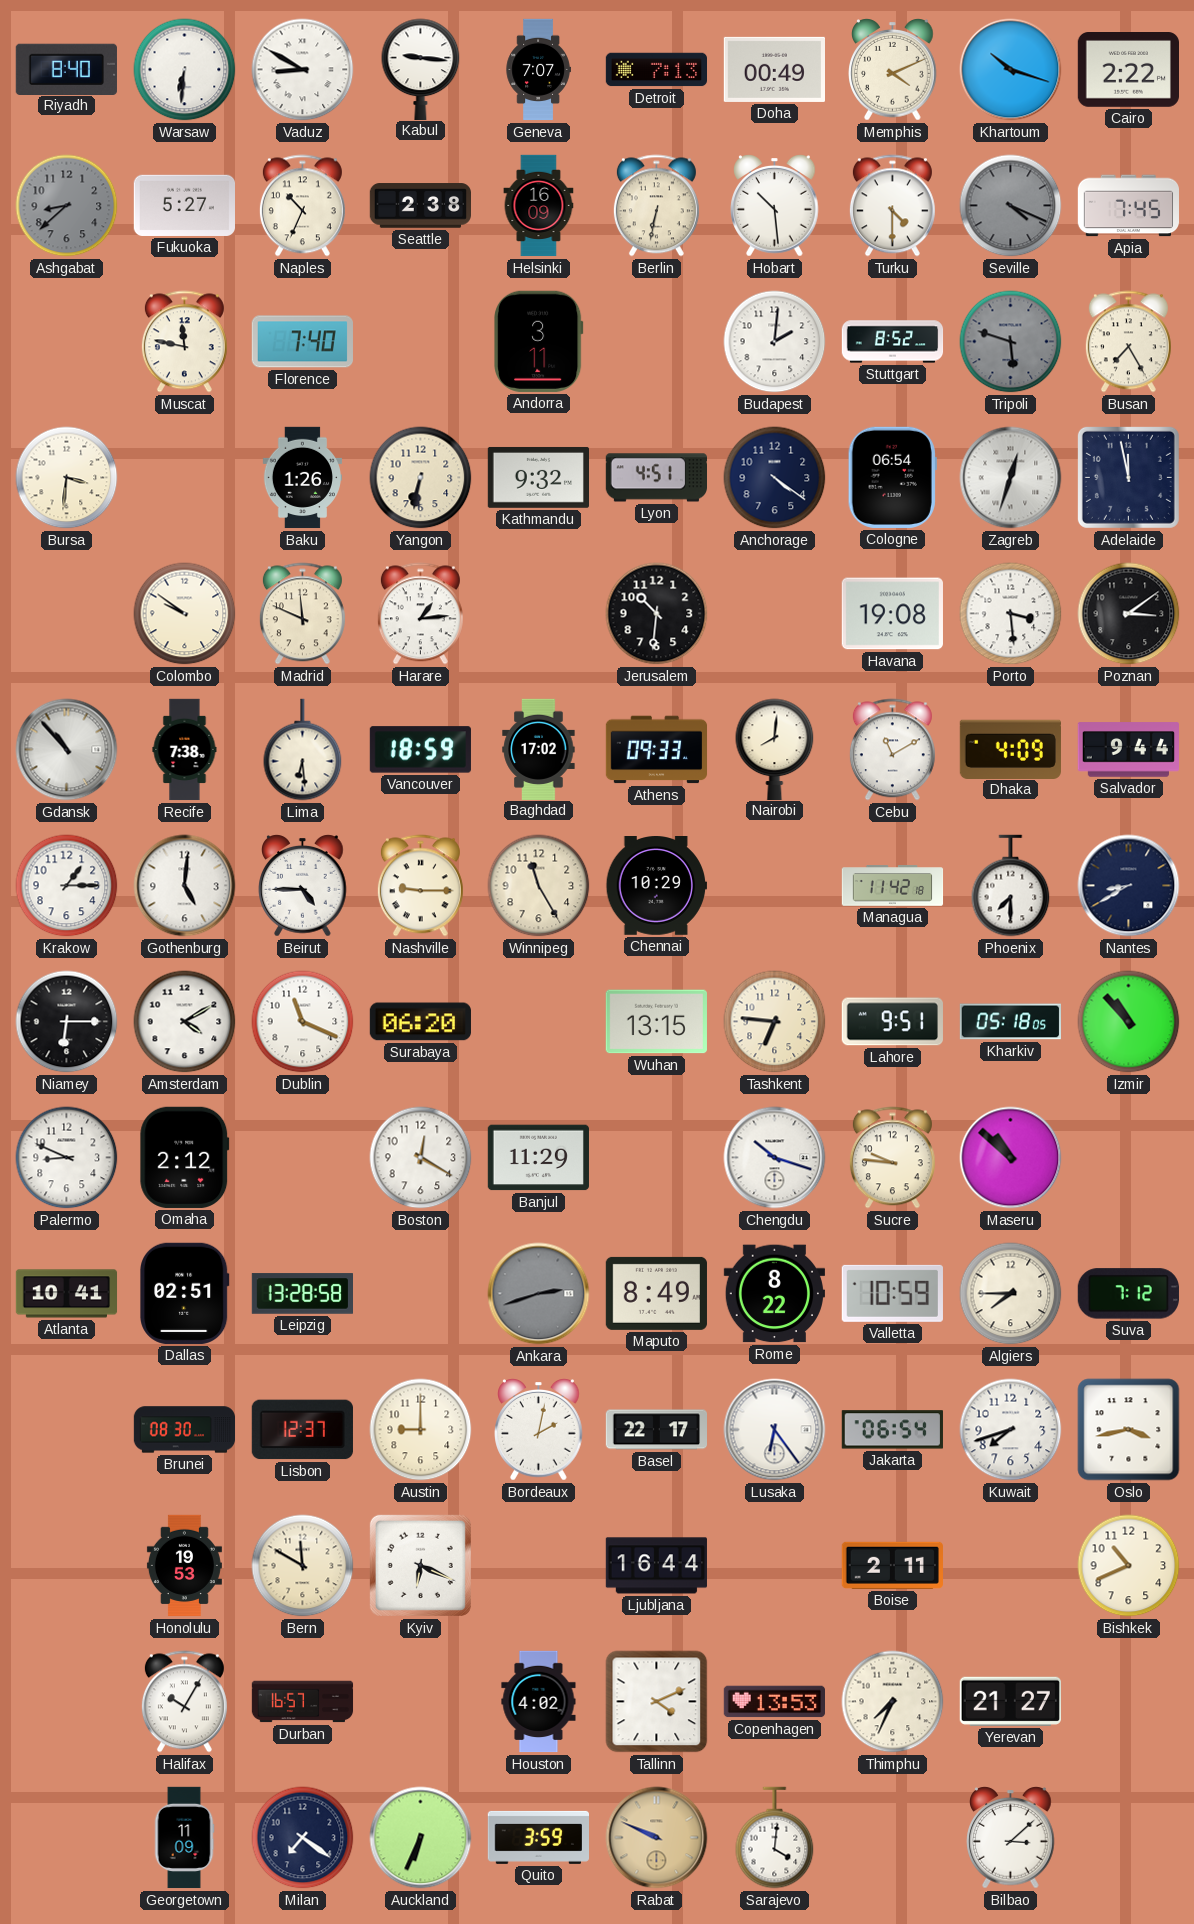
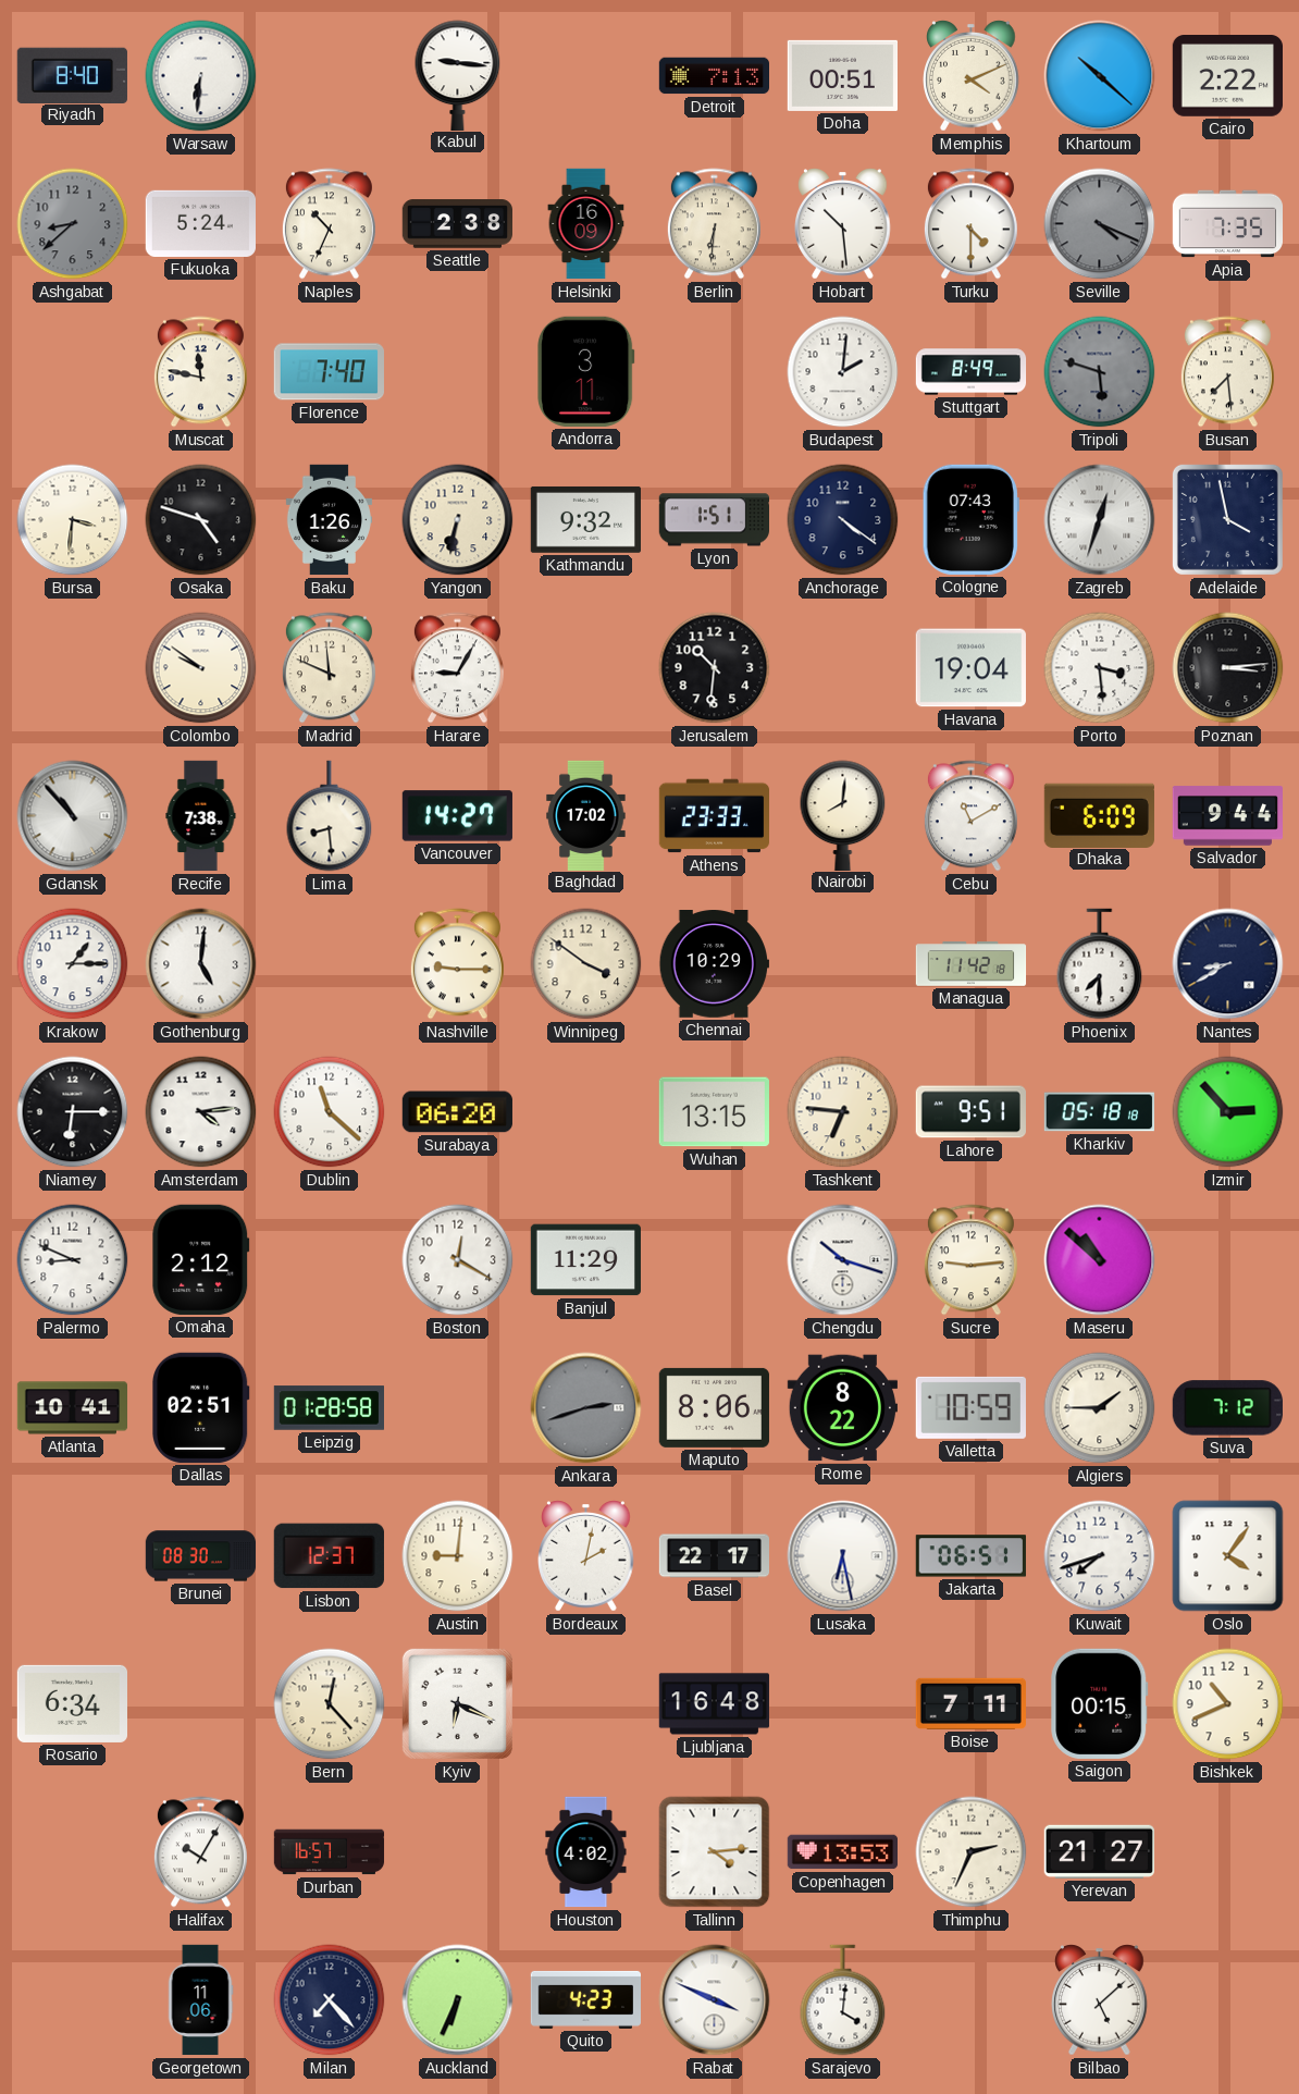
Vaduz: 8:50 -> none
Geneva: 7:07 -> none
Doha: 00:49 -> 00:51
Khartoum: 10:18 -> 10:22
Fukuoka: 5:27 -> 5:24
Berlin: 6:32 -> 6:31
Apia: 7:45 -> 7:35
Stuttgart: 8:52 -> 8:49
Busan: 7:25 -> 7:29
Osaka: none -> 4:48
Lyon: 4:51 -> 1:51
Cologne: 06:54 -> 07:43
Adelaide: 11:58 -> 3:58
Harare: 1:14 -> 9:05
Havana: 19:08 -> 19:04
Poznan: 3:09 -> 3:14
Lima: 6:29 -> 8:29
Vancouver: 18:59 -> 14:27
Athens: 09:33 -> 23:33
Dhaka: 4:09 -> 6:09
Beirut: 4:45 -> none
Winnipeg: 11:25 -> 3:51
Amsterdam: 4:10 -> 4:14
Dublin: 11:19 -> 11:22
Kharkiv: 05:18:05 -> 05:18:18
Izmir: 10:53 -> 2:53
Sucre: 9:46 -> 9:14
Leipzig: 13:28 -> 01:28
Maputo: 8:49 -> 8:06
Algiers: 7:45 -> 1:45
Austin: 9:00 -> 9:01
Lusaka: 6:24 -> 6:28
Jakarta: 06:54 -> 06:51
Oslo: 3:43 -> 4:06
Rosario: none -> 6:34
Honolulu: 19:53 -> none
Bern: 11:50 -> 12:23
Ljubljana: 16:44 -> 16:48
Boise: 2:11 -> 7:11
Saigon: none -> 00:15
Tallinn: 4:11 -> 4:14
Thimphu: 7:34 -> 2:34
Georgetown: 11:09 -> 11:06
Milan: 7:21 -> 7:23
Quito: 3:59 -> 4:23
Rabat: 9:49 -> 3:49
Rabat dial: champagne -> white
Bilbao: 3:08 -> 5:08
